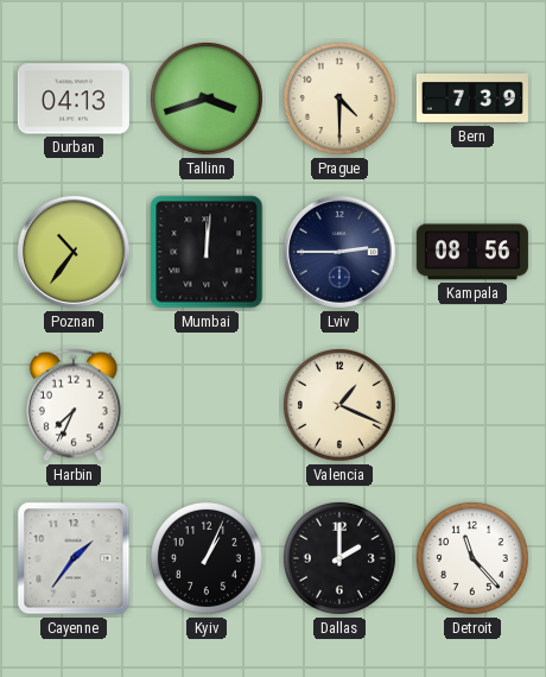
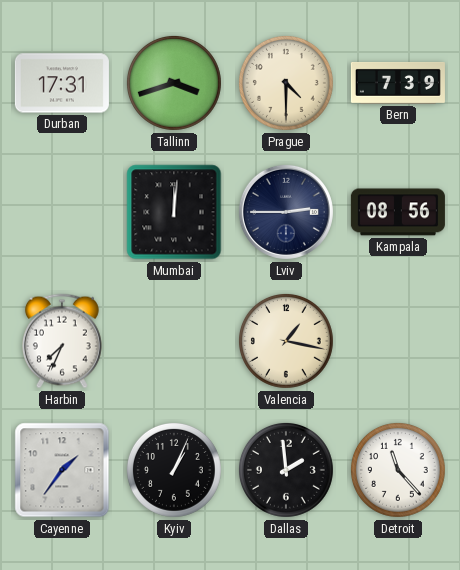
Durban: 04:13 -> 17:31
Poznan: 10:36 -> none
Valencia: 1:19 -> 1:17
Dallas: 2:00 -> 1:59
